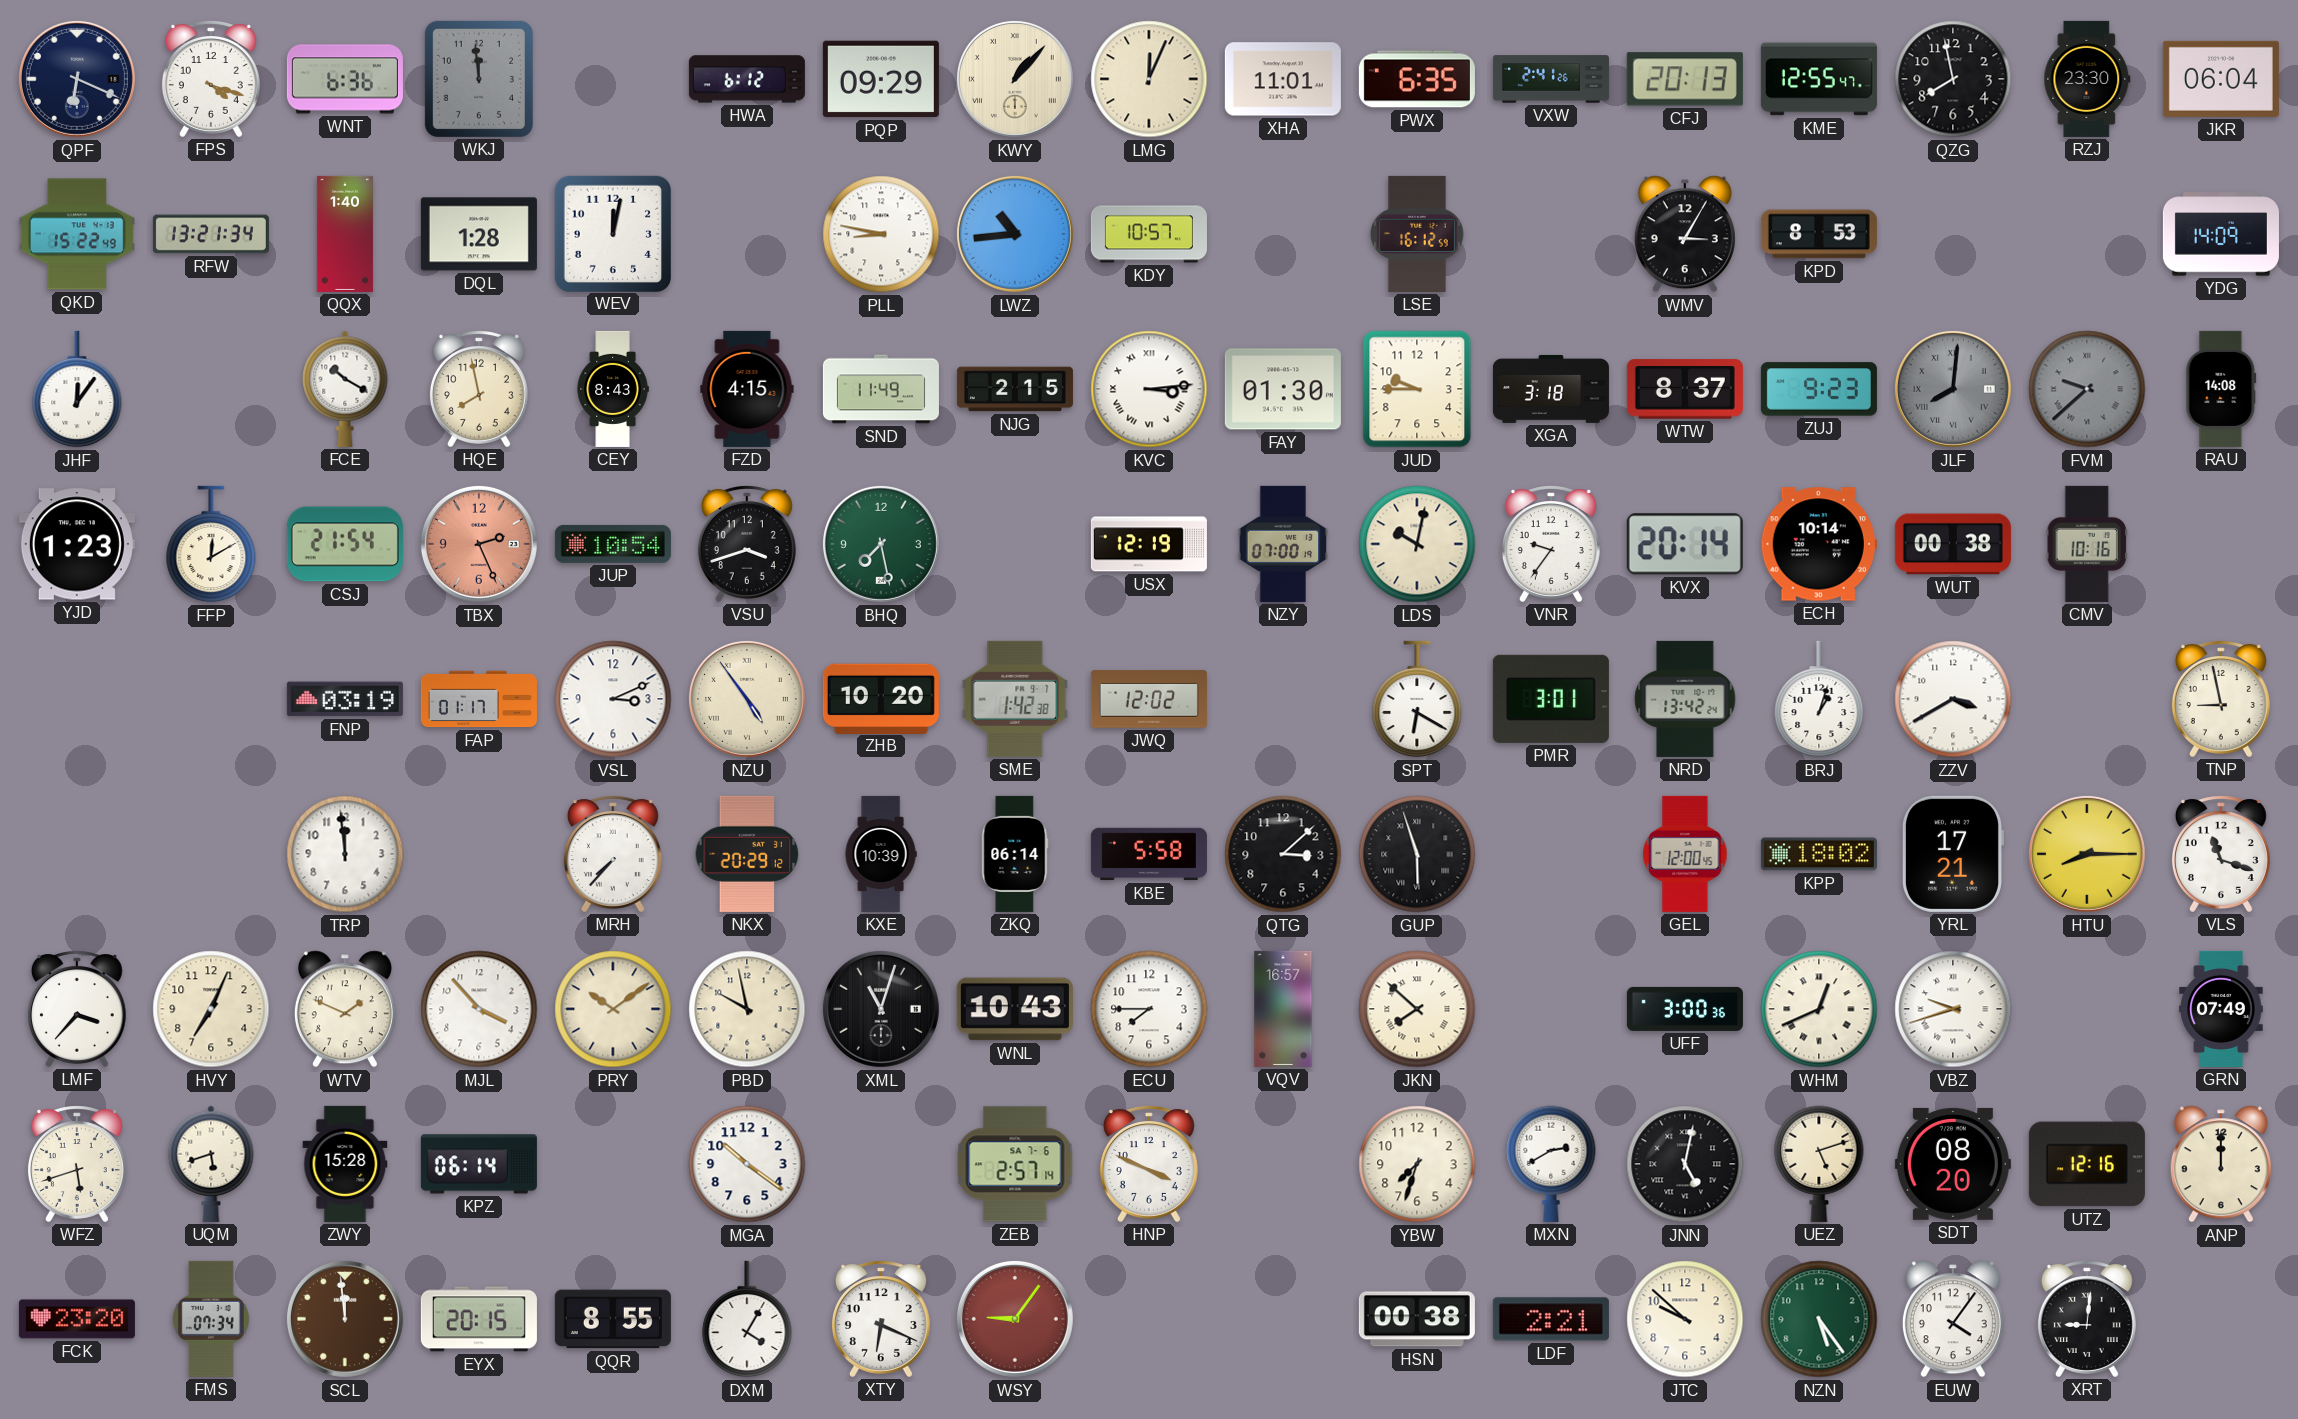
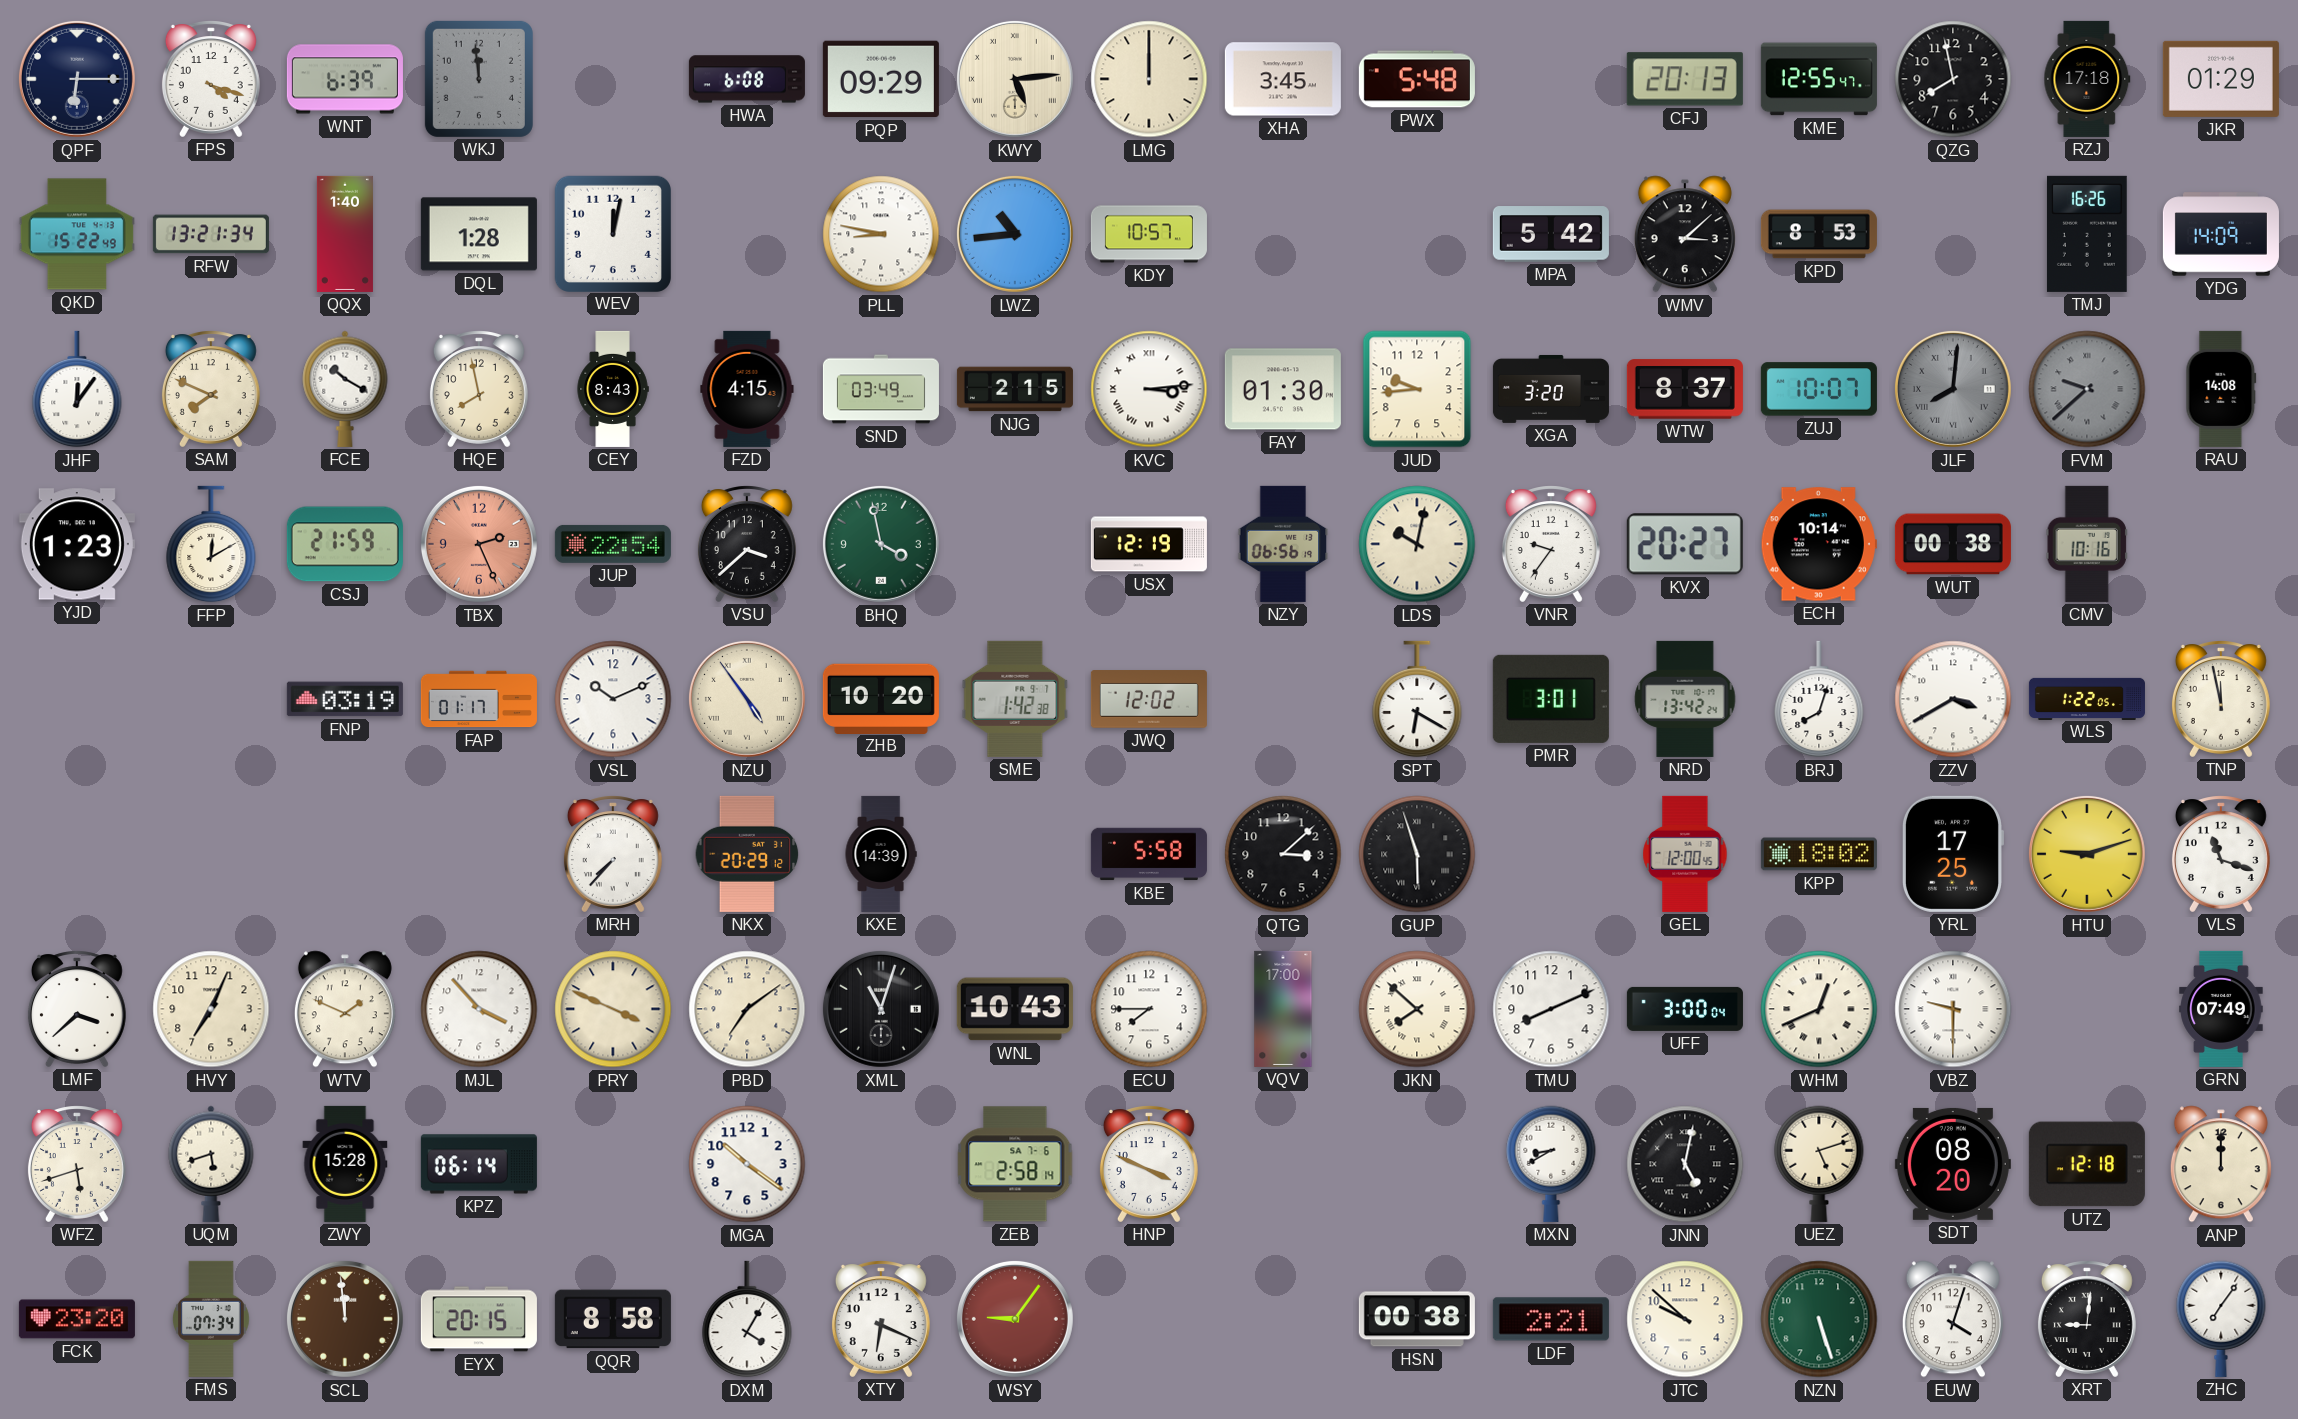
QPF: 6:19 -> 6:15
WNT: 6:36 -> 6:39
HWA: 6:12 -> 6:08
KWY: 1:07 -> 5:14
LMG: 12:04 -> 12:00
XHA: 11:01 -> 3:45
PWX: 6:35 -> 5:48
VXW: 2:41 -> none
RZJ: 23:30 -> 17:18
JKR: 06:04 -> 01:29
LSE: 16:12 -> none
MPA: none -> 5:42
WMV: 3:05 -> 3:08
TMJ: none -> 16:26
SAM: none -> 7:49
SND: 11:49 -> 03:49
JUD: 9:45 -> 9:44
XGA: 3:18 -> 3:20
ZUJ: 9:23 -> 10:07
CSJ: 21:54 -> 21:59
JUP: 10:54 -> 22:54
VSU: 3:42 -> 3:38
BHQ: 7:28 -> 3:58
NZY: 07:00 -> 06:56
KVX: 20:14 -> 20:27
VSL: 3:11 -> 10:11
BRJ: 1:03 -> 8:03
WLS: none -> 1:22
TNP: 8:58 -> 11:58
TRP: 11:59 -> none
KXE: 10:39 -> 14:39
ZKQ: 06:14 -> none
YRL: 17:21 -> 17:25
HTU: 8:15 -> 9:12
LMF: 3:37 -> 3:38
PRY: 10:09 -> 3:49
PBD: 9:58 -> 7:09
VQV: 16:57 -> 17:00
TMU: none -> 8:11
UFF: 3:00:36 -> 3:00:04
VBZ: 9:42 -> 9:30
ZEB: 2:57 -> 2:58
YBW: 7:33 -> none
MXN: 2:40 -> 8:40
UTZ: 12:16 -> 12:18
QQR: 8:55 -> 8:58
NZN: 5:24 -> 5:27
EUW: 4:06 -> 4:03
ZHC: none -> 7:06
